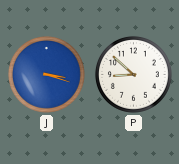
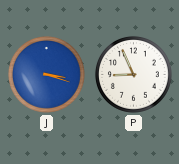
P: 8:52 -> 8:56
